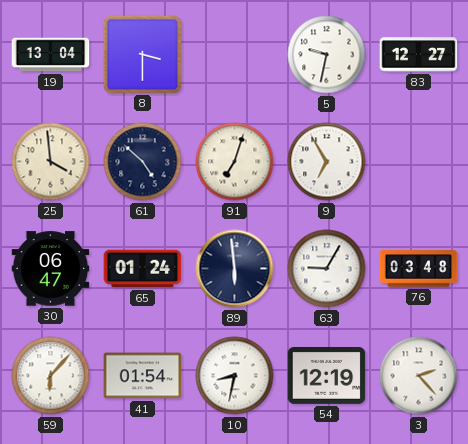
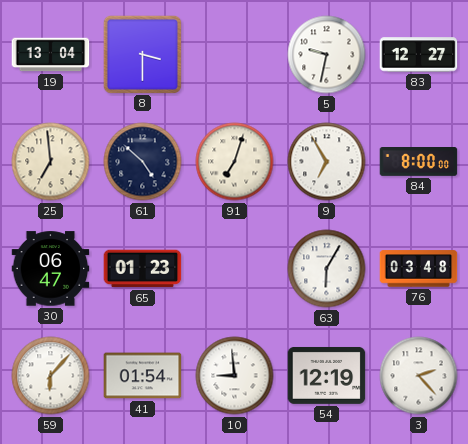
25: 3:59 -> 6:59
84: none -> 8:00
65: 01:24 -> 01:23
89: 5:59 -> none
63: 9:05 -> 6:05
10: 8:32 -> 8:59
